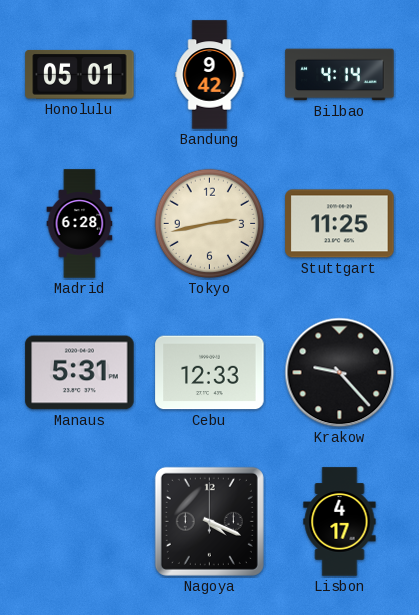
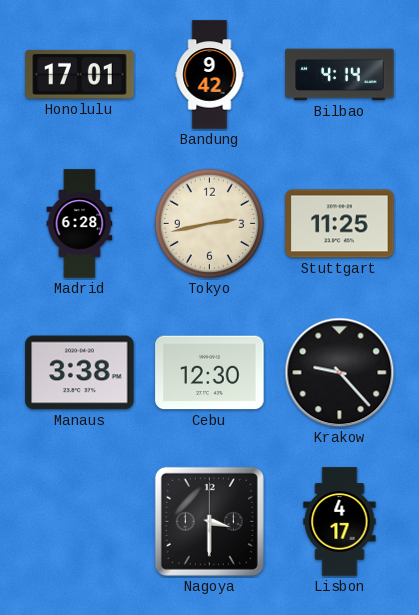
Honolulu: 05:01 -> 17:01
Manaus: 5:31 -> 3:38
Cebu: 12:33 -> 12:30
Nagoya: 4:19 -> 3:30
